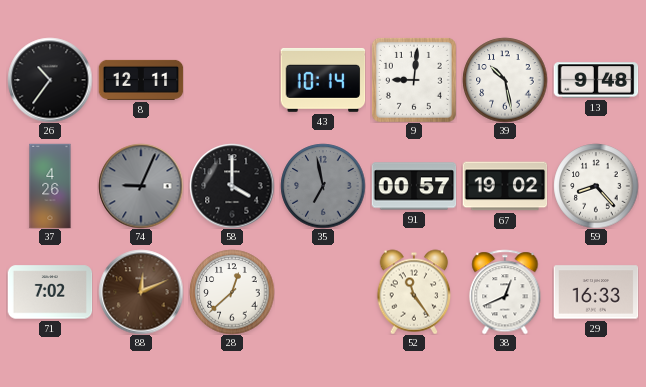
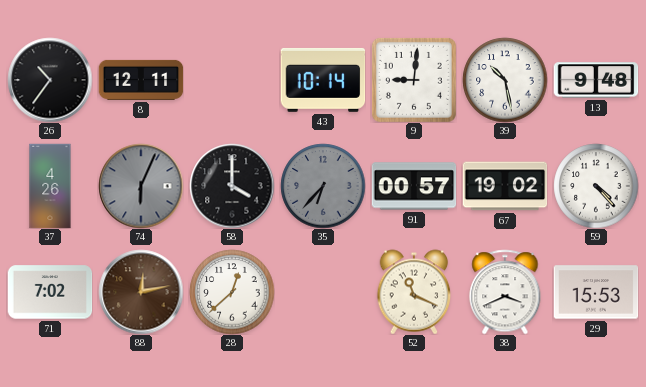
74: 9:04 -> 6:04
35: 6:58 -> 6:37
59: 8:23 -> 4:23
88: 12:11 -> 12:13
52: 11:24 -> 11:19
38: 12:41 -> 3:41
29: 16:33 -> 15:53
